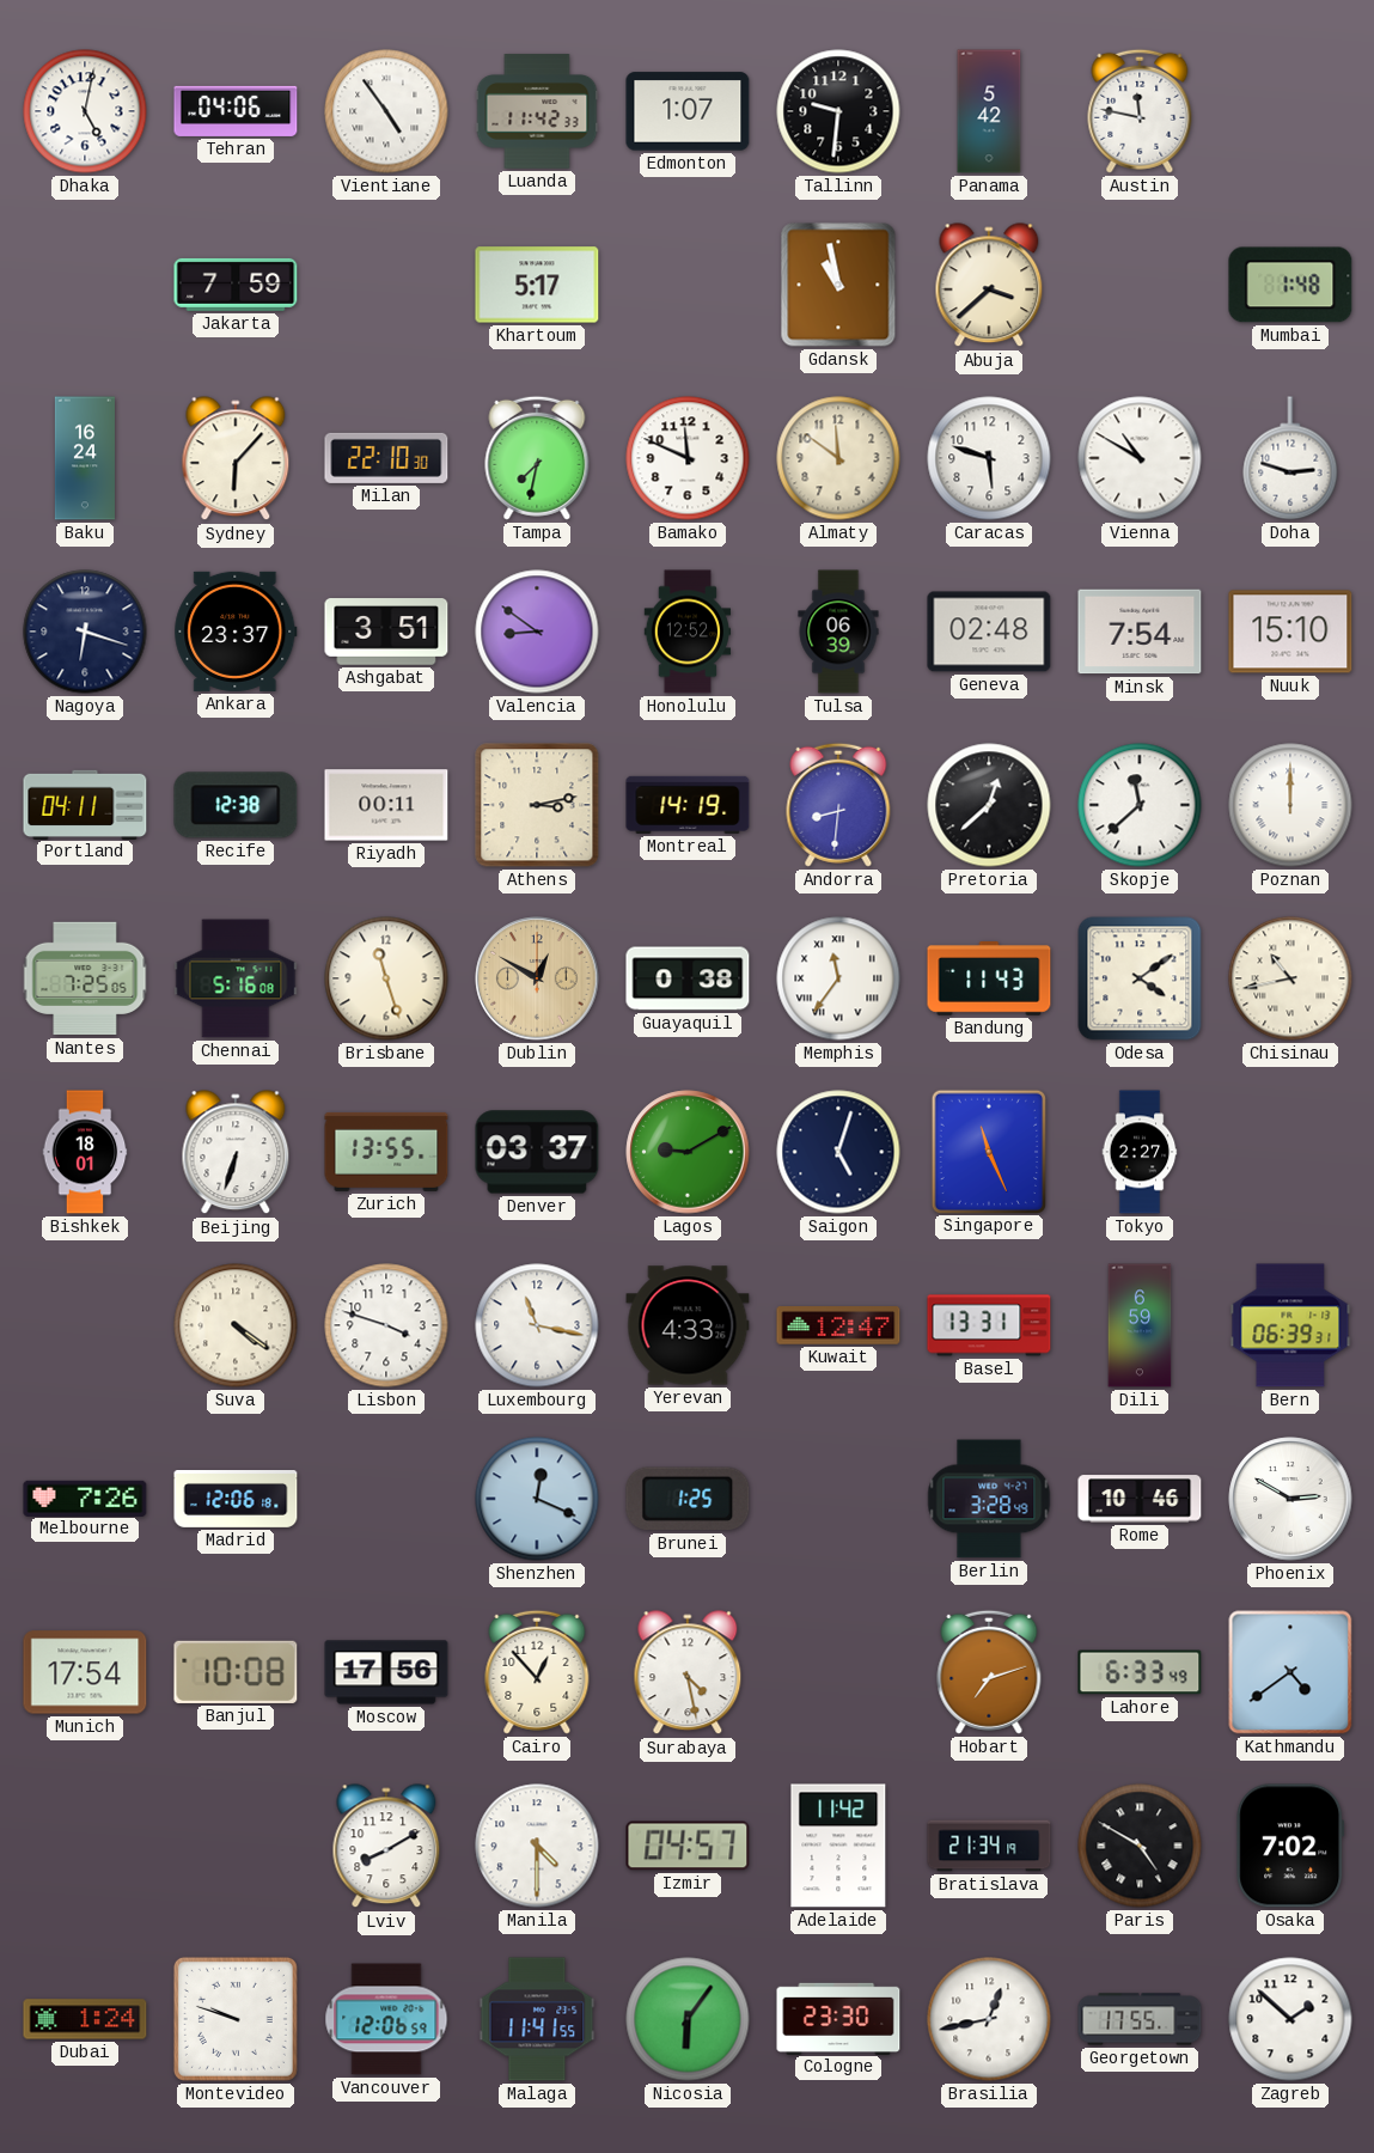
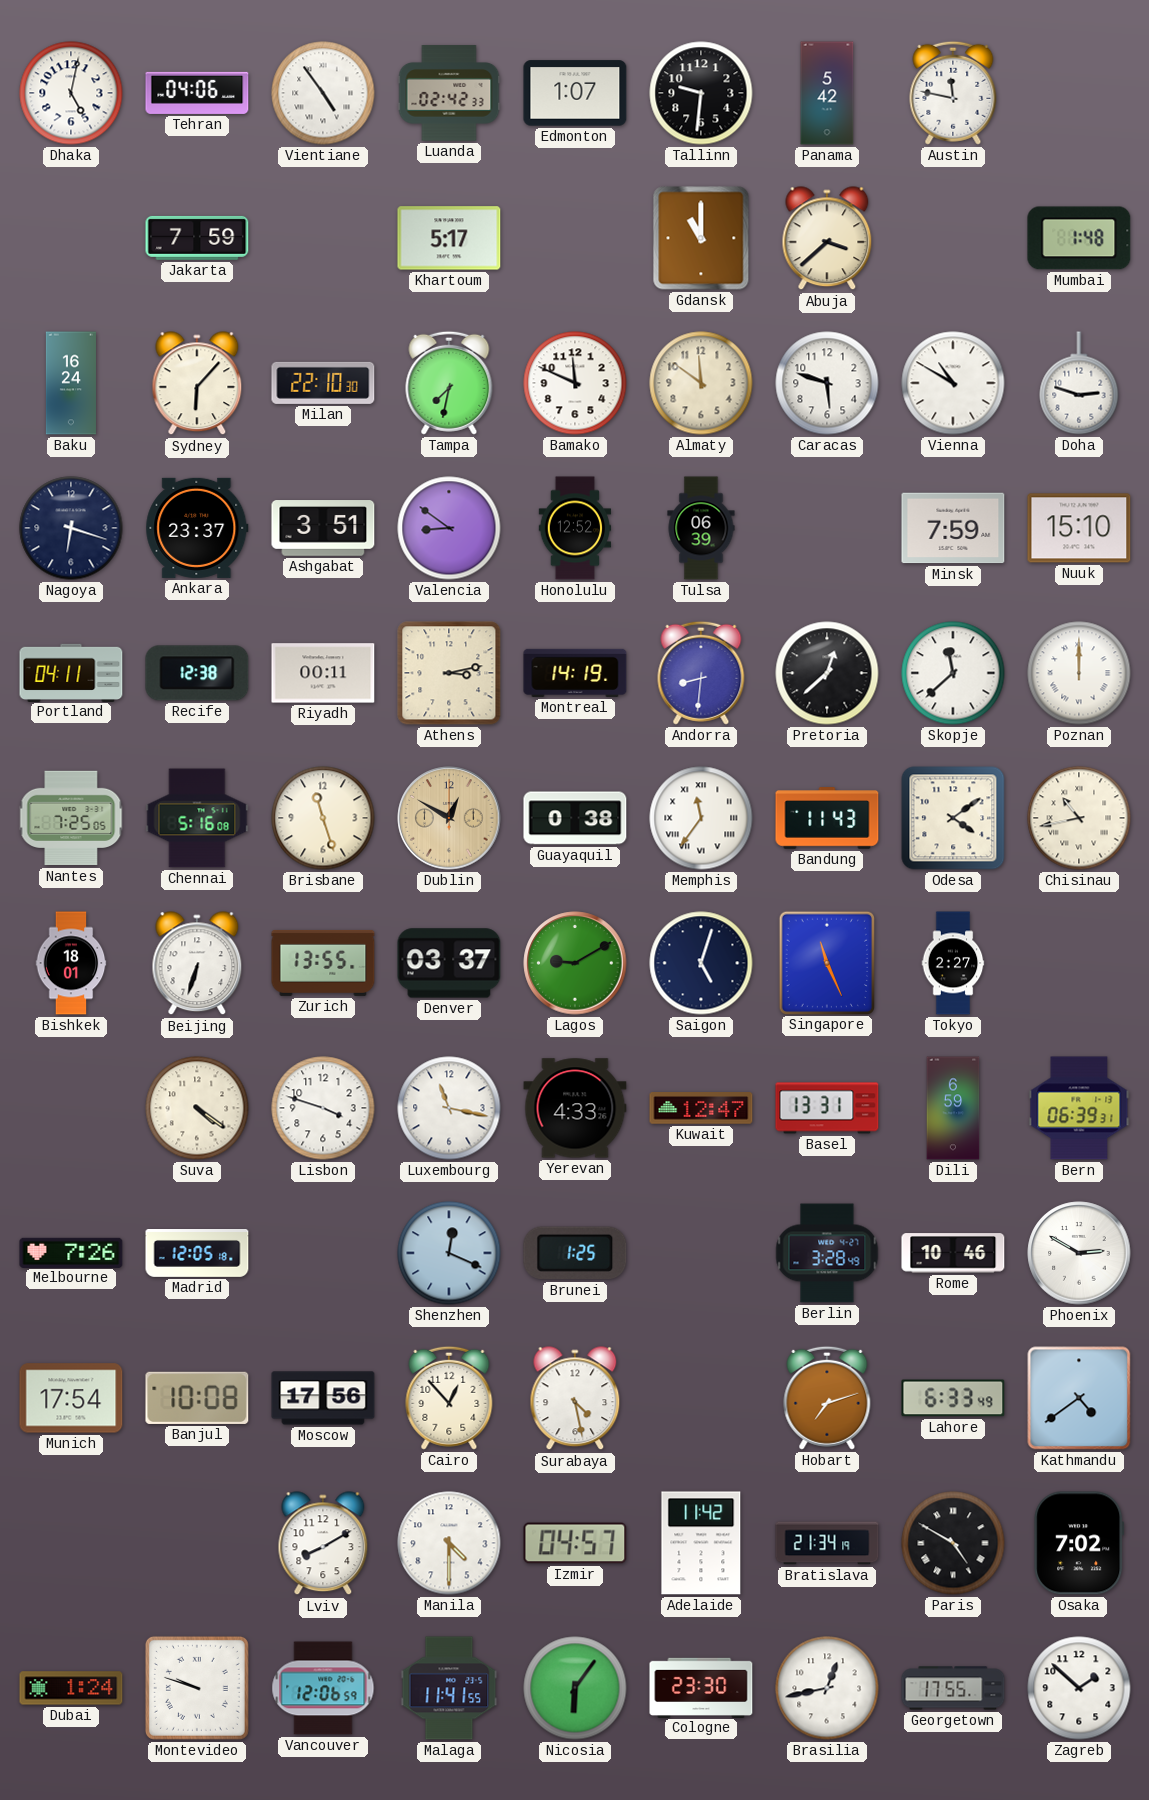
Luanda: 11:42 -> 02:42
Gdansk: 10:58 -> 11:00
Geneva: 02:48 -> none
Minsk: 7:54 -> 7:59
Madrid: 12:06 -> 12:05
